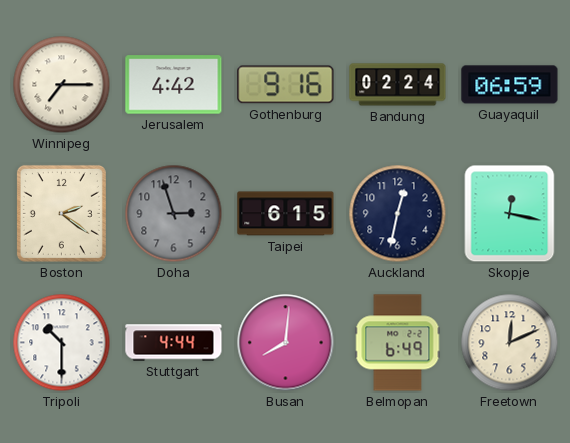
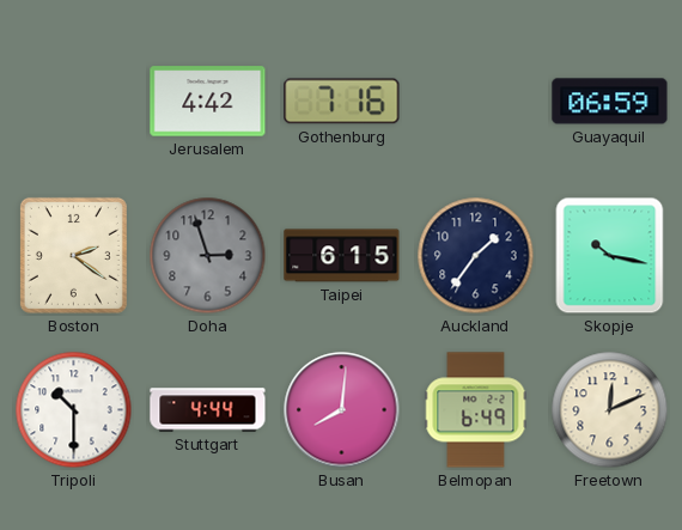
Winnipeg: 7:15 -> none
Gothenburg: 9:16 -> 7:16
Bandung: 02:24 -> none
Auckland: 12:32 -> 1:36
Skopje: 12:17 -> 10:17
